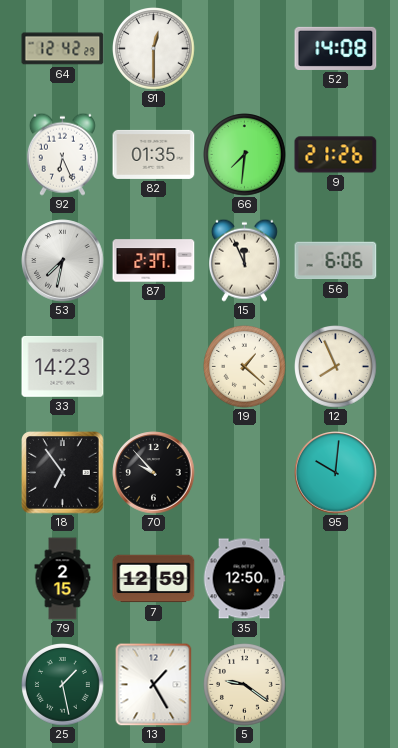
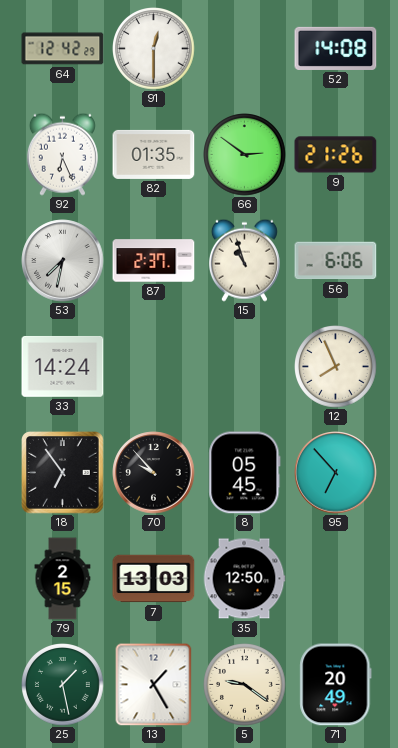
66: 7:31 -> 2:51
15: 11:56 -> 10:57
33: 14:23 -> 14:24
19: 1:22 -> none
8: none -> 05:45
95: 10:01 -> 6:53
7: 12:59 -> 13:03
71: none -> 20:49
